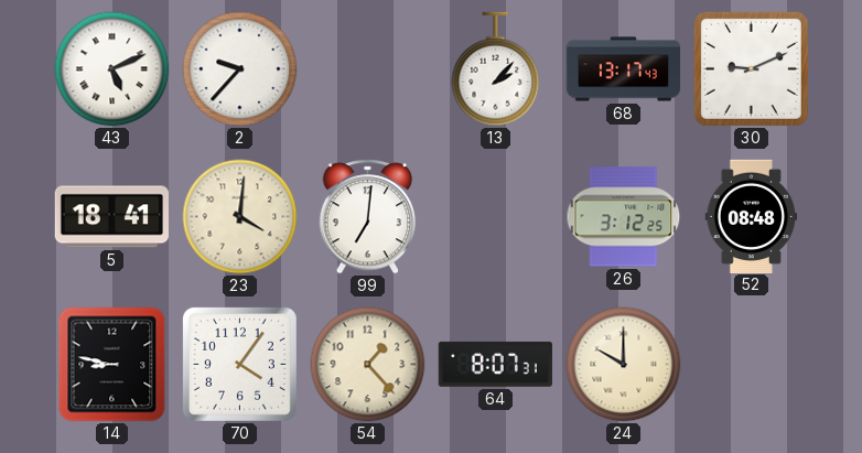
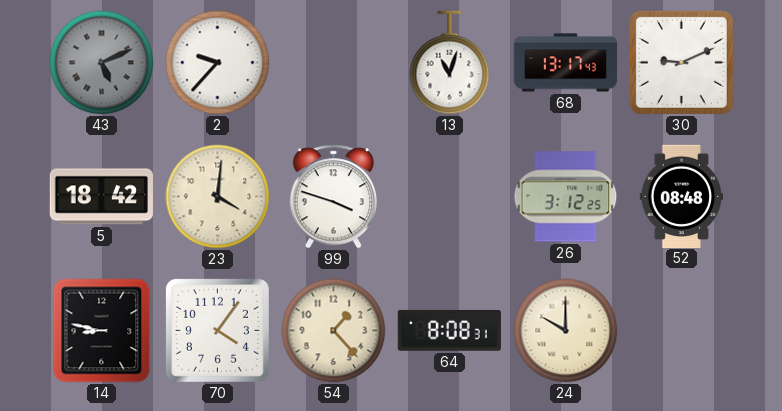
43 dial: white -> grey
13: 2:07 -> 11:03
5: 18:41 -> 18:42
99: 7:01 -> 3:48
64: 8:07 -> 8:08
